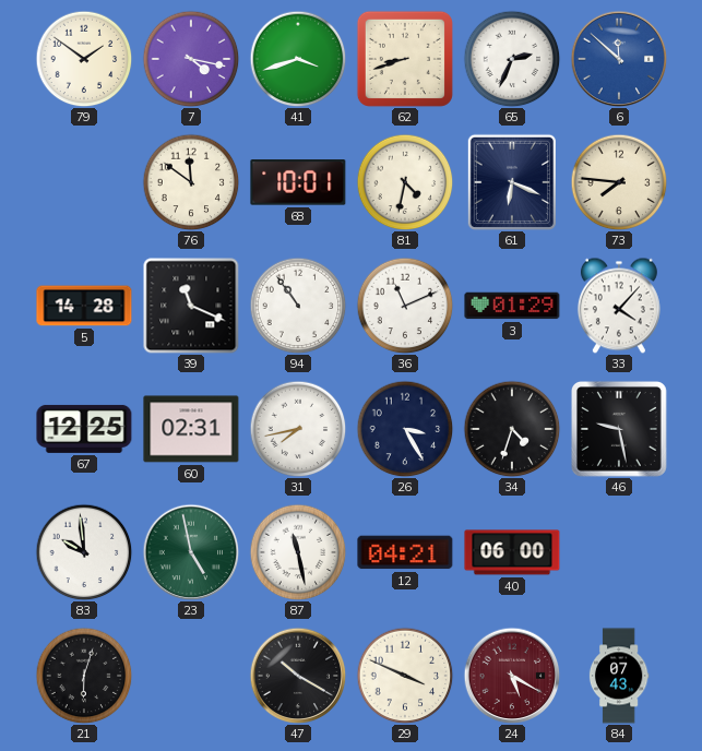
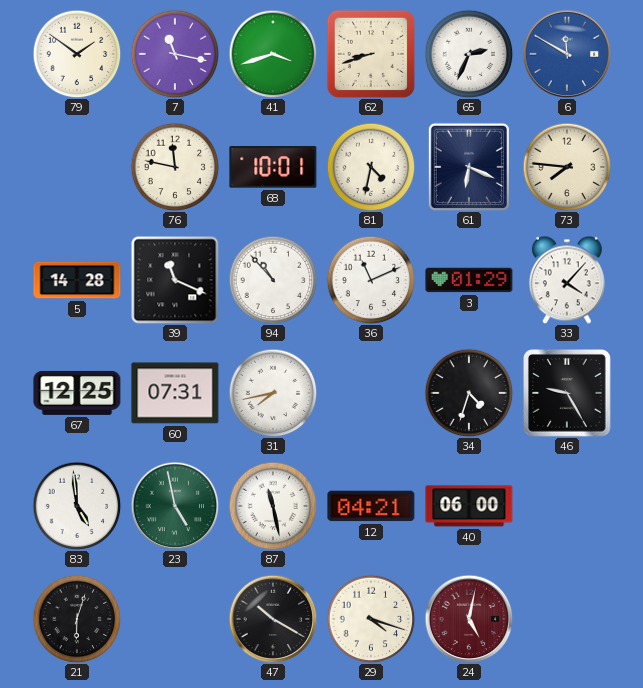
7: 4:17 -> 11:17
6: 11:52 -> 11:50
76: 11:51 -> 11:47
94: 10:54 -> 10:53
60: 02:31 -> 07:31
26: 3:25 -> none
46: 9:28 -> 9:25
83: 9:59 -> 4:59
29: 3:49 -> 4:18
24: 5:20 -> 5:02
84: 07:43 -> none
